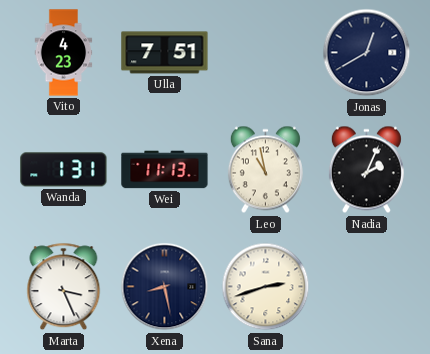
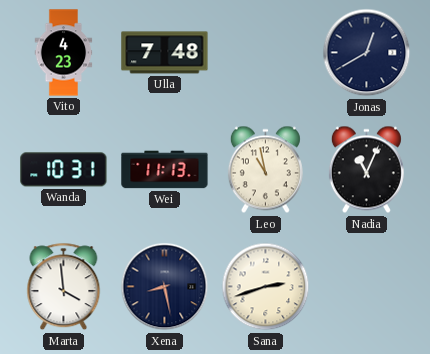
Ulla: 7:51 -> 7:48
Wanda: 1:31 -> 10:31
Nadia: 2:04 -> 11:04
Marta: 3:26 -> 3:59
